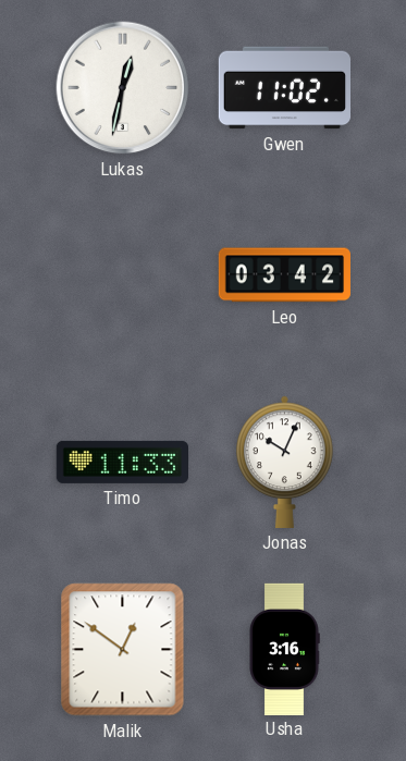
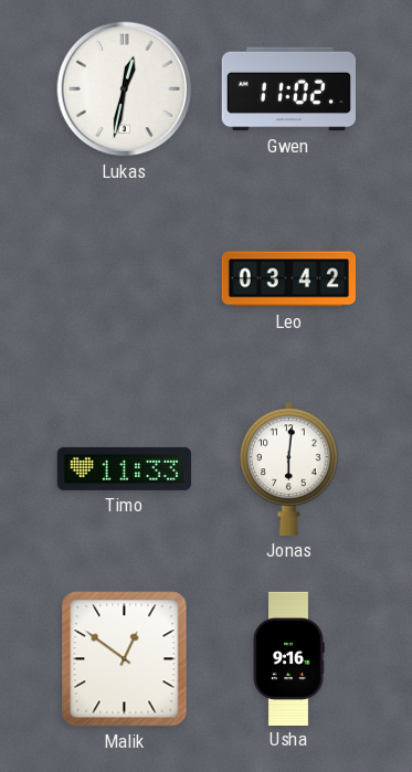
Jonas: 10:04 -> 6:01
Usha: 3:16 -> 9:16
